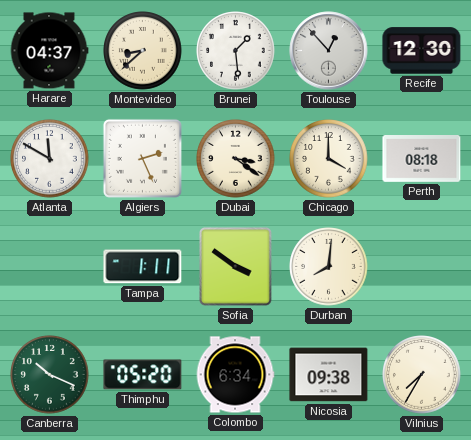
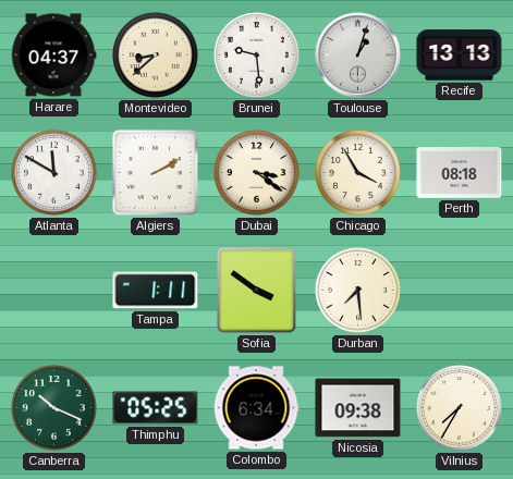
Brunei: 1:29 -> 9:29
Toulouse: 12:53 -> 1:03
Recife: 12:30 -> 13:13
Algiers: 2:26 -> 2:10
Chicago: 4:00 -> 3:55
Durban: 8:01 -> 7:29
Thimphu: 05:20 -> 05:25
